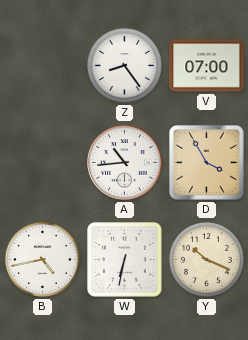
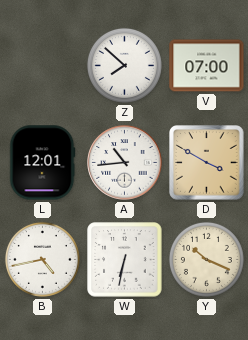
Z: 8:24 -> 7:52
L: none -> 12:01
D: 3:55 -> 3:50
